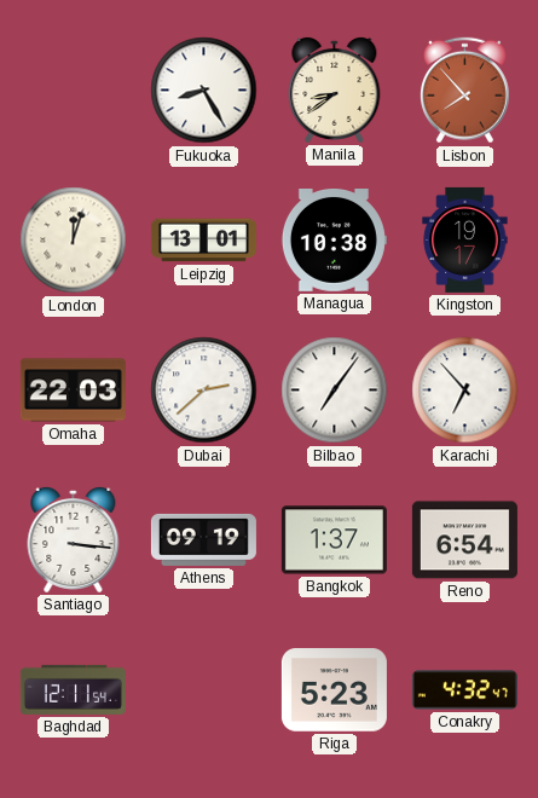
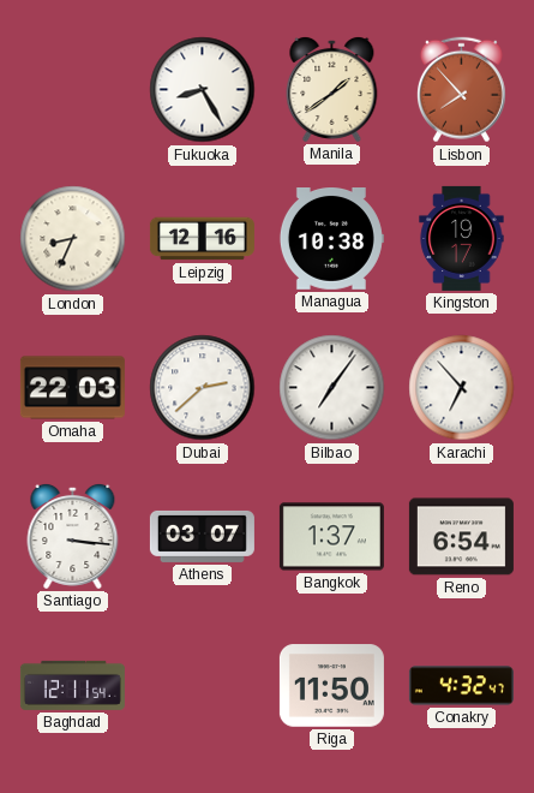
Manila: 8:39 -> 1:39
London: 12:03 -> 8:34
Leipzig: 13:01 -> 12:16
Athens: 09:19 -> 03:07
Riga: 5:23 -> 11:50
